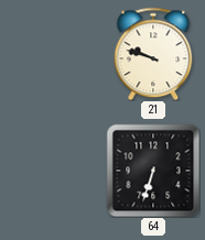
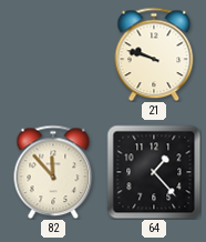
82: none -> 11:53
64: 6:33 -> 1:23
